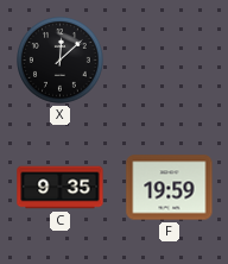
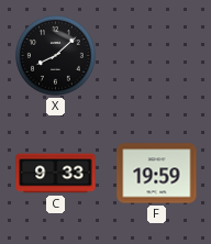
X: 12:08 -> 8:08
C: 9:35 -> 9:33
